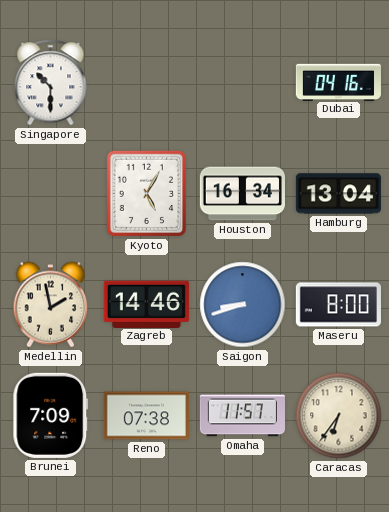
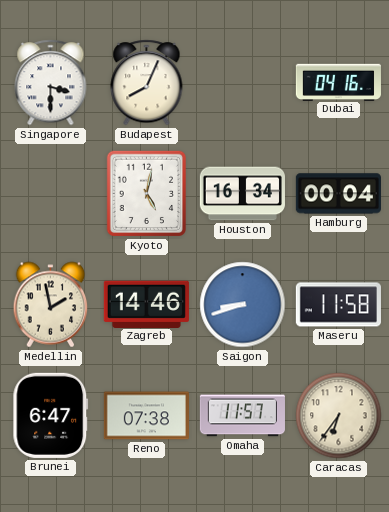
Singapore: 10:30 -> 3:30
Budapest: none -> 8:04
Kyoto: 5:05 -> 5:02
Hamburg: 13:04 -> 00:04
Maseru: 8:00 -> 11:58
Brunei: 7:09 -> 6:47
